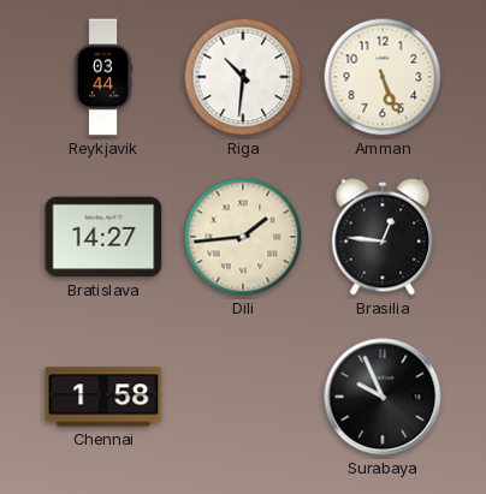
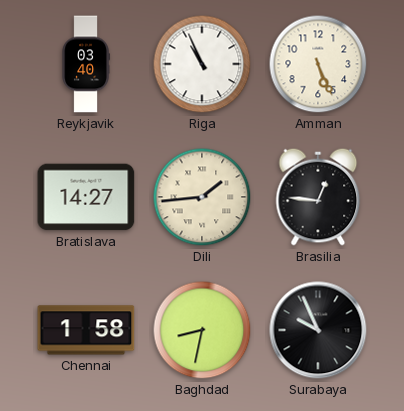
Reykjavik: 03:44 -> 03:40
Riga: 10:31 -> 10:56
Baghdad: none -> 8:32
